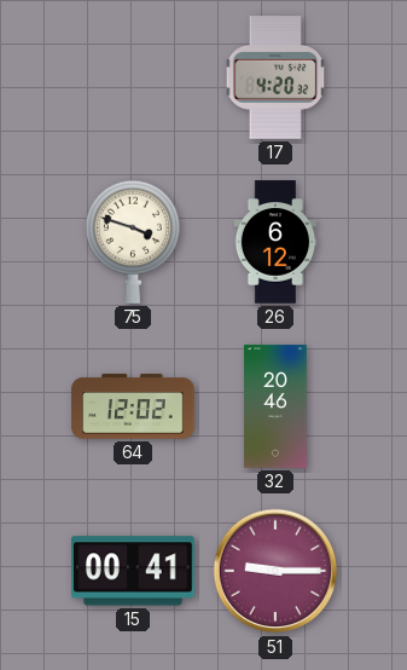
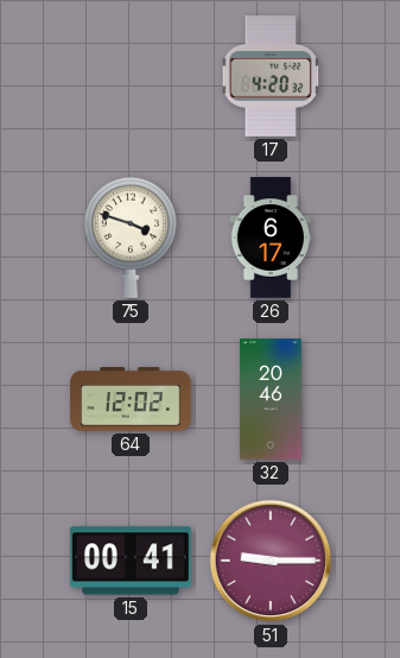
26: 6:12 -> 6:17
